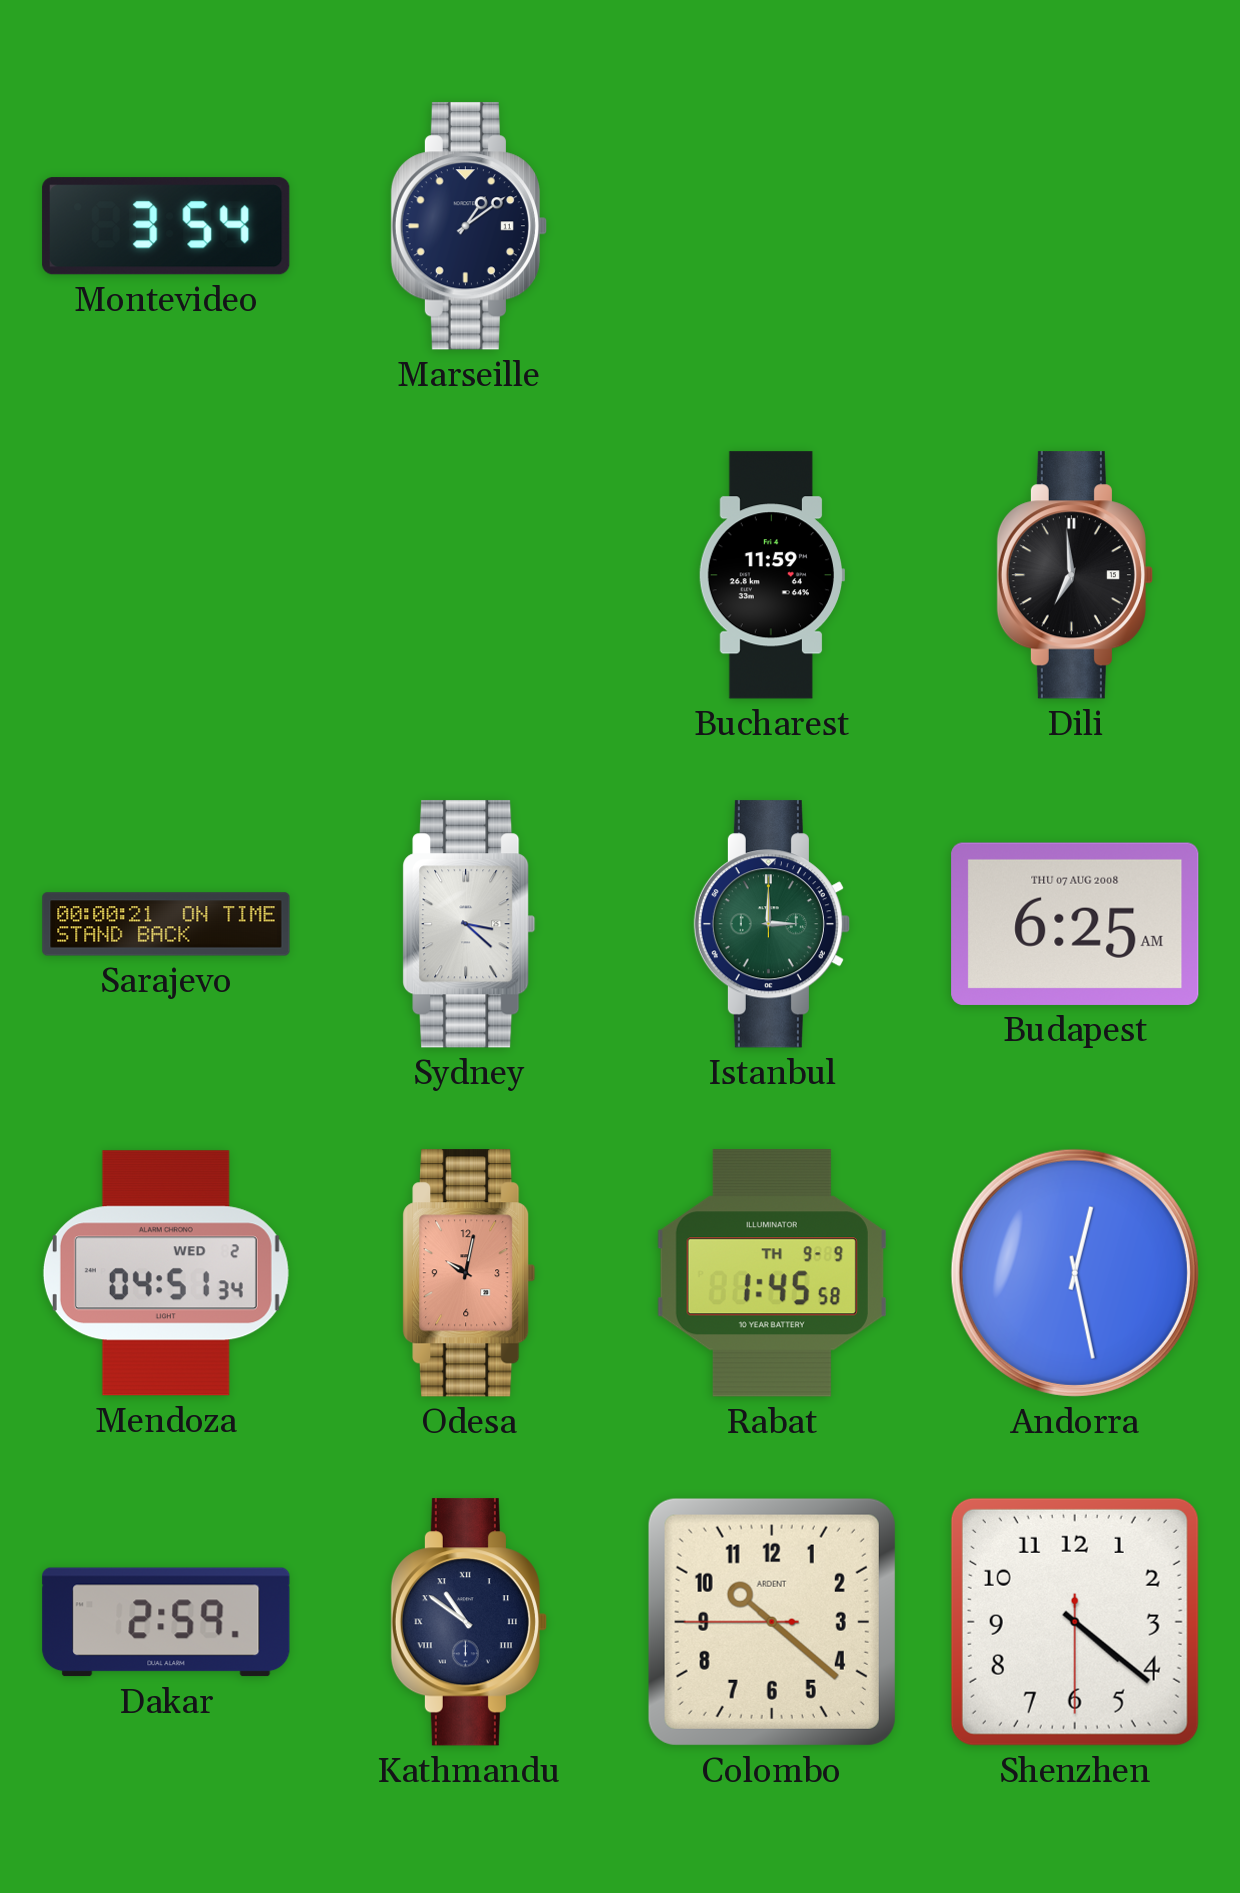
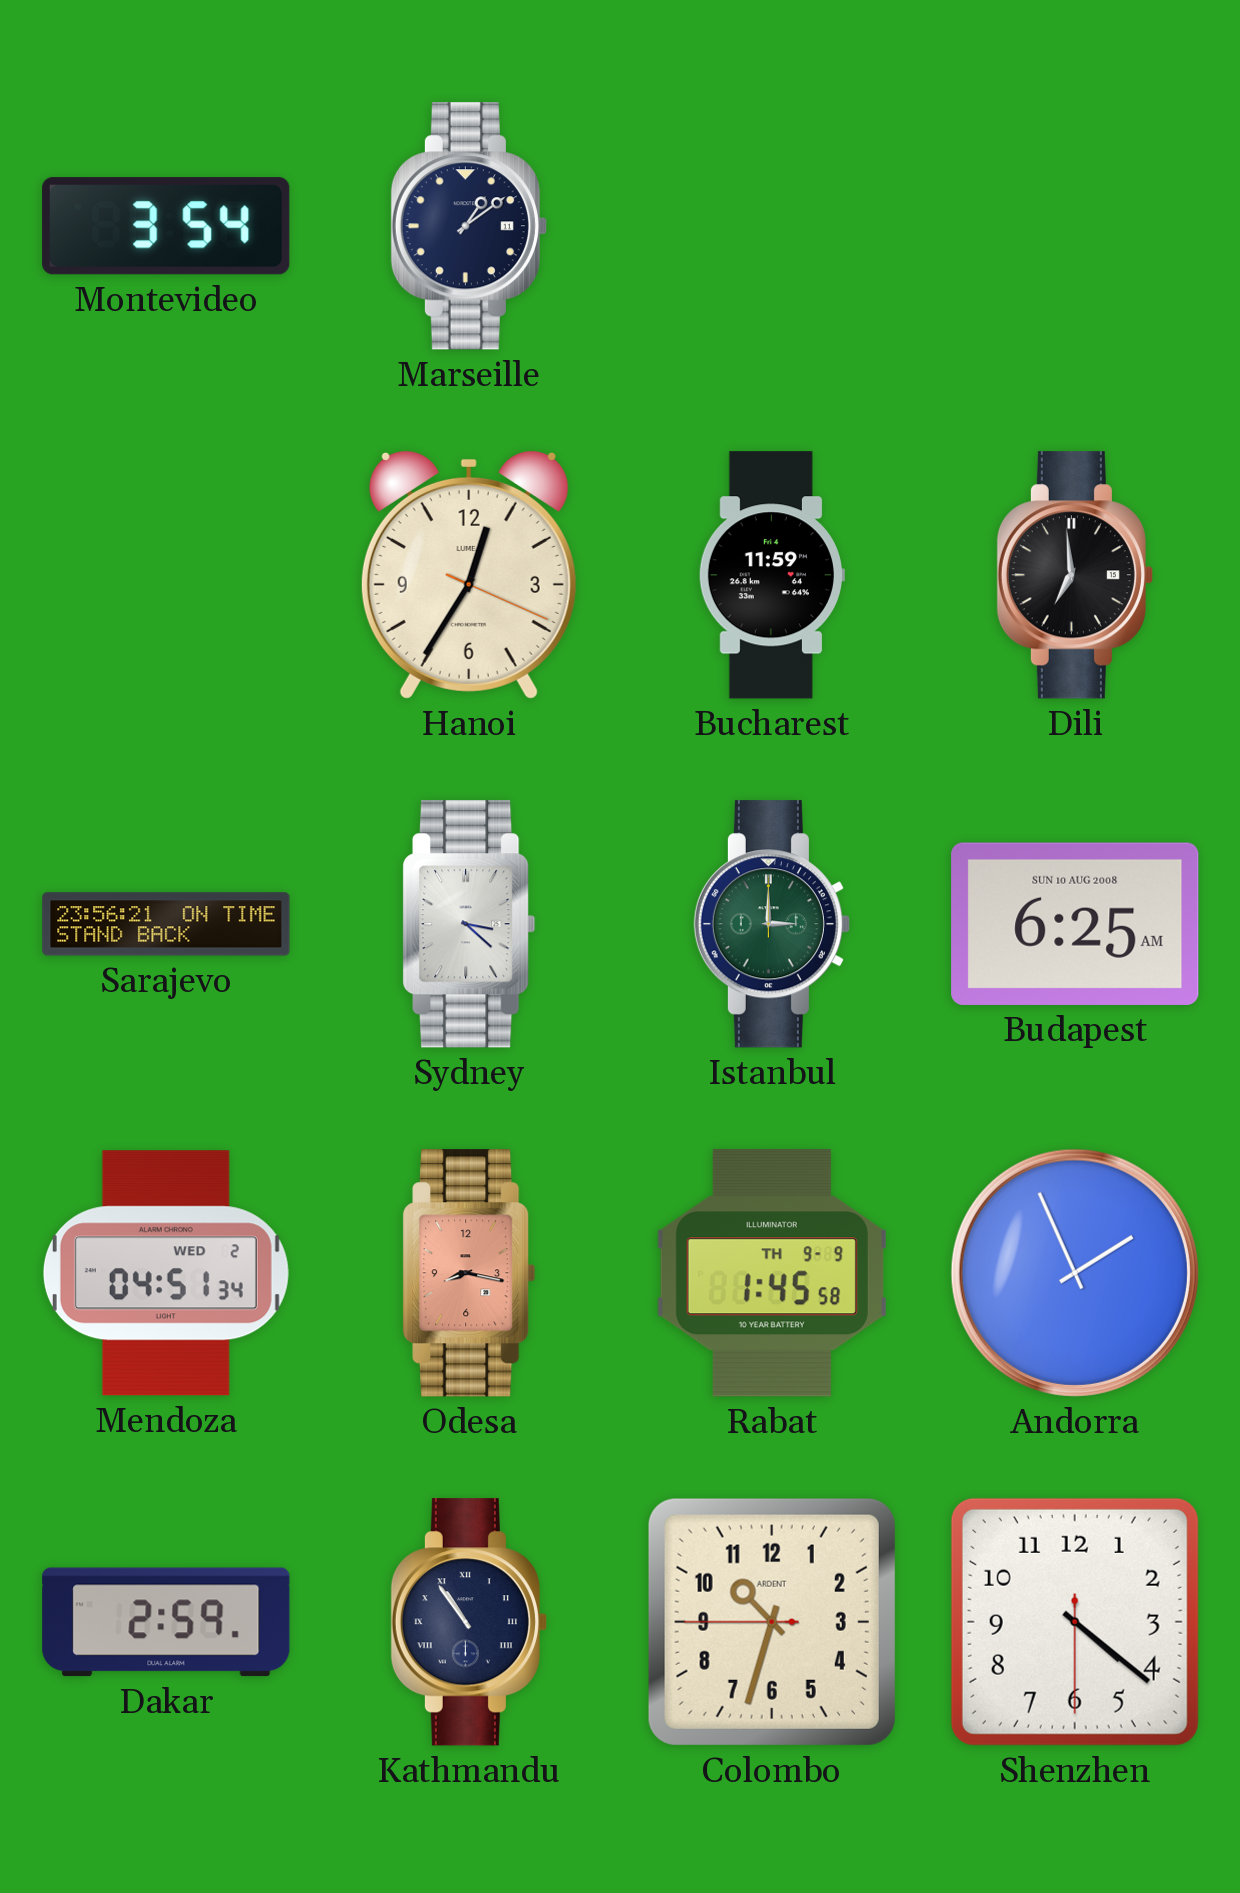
Hanoi: none -> 12:35
Sarajevo: 00:00 -> 23:56
Budapest date: THU 07 AUG 2008 -> SUN 10 AUG 2008
Odesa: 10:02 -> 8:17
Andorra: 12:28 -> 1:56
Kathmandu: 10:51 -> 10:54
Colombo: 10:21 -> 10:32
